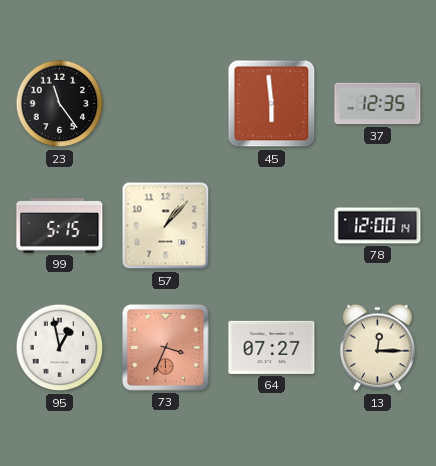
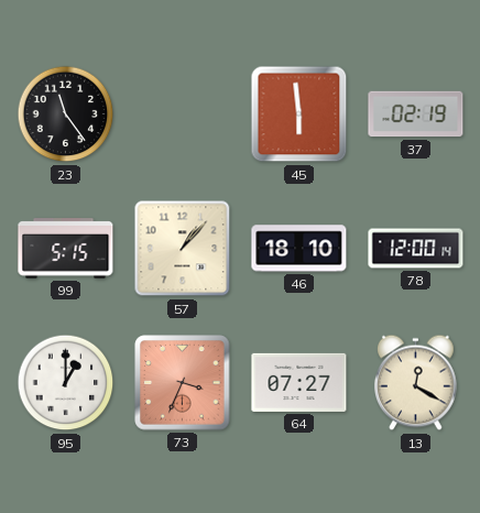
37: 12:35 -> 02:19
46: none -> 18:10
95: 12:58 -> 1:00
13: 12:15 -> 12:20
